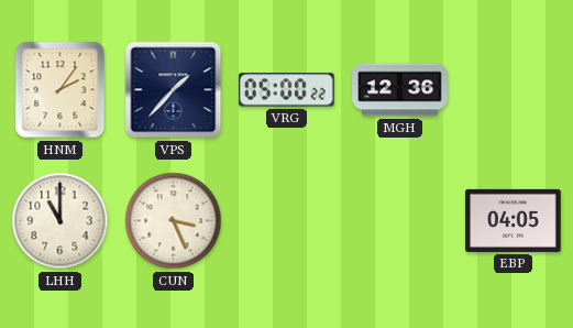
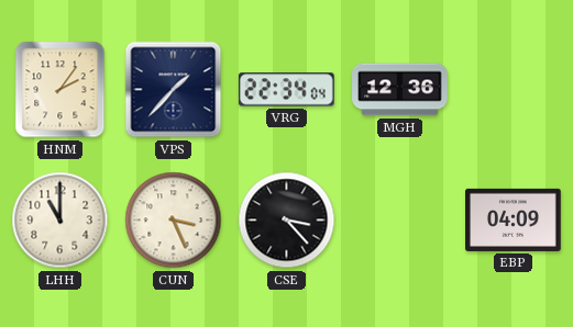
VRG: 05:00 -> 22:34
CSE: none -> 3:23
EBP: 04:05 -> 04:09
